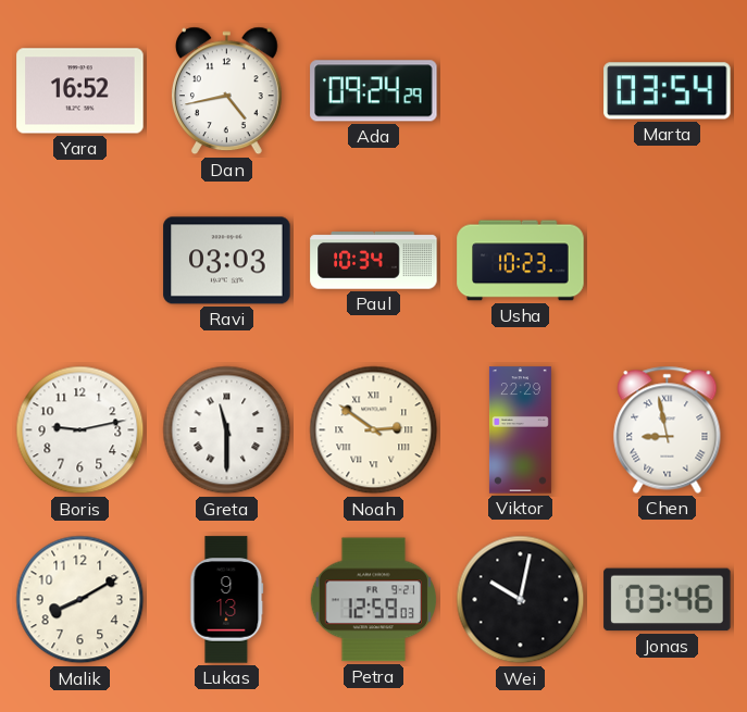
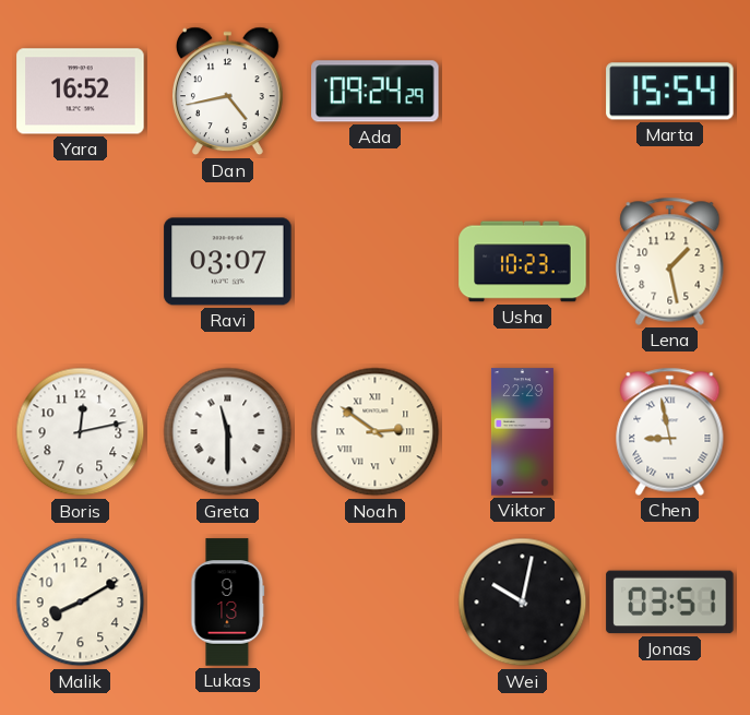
Marta: 03:54 -> 15:54
Ravi: 03:03 -> 03:07
Paul: 10:34 -> none
Lena: none -> 1:28
Boris: 9:13 -> 12:13
Petra: 12:59 -> none
Jonas: 03:46 -> 03:51
